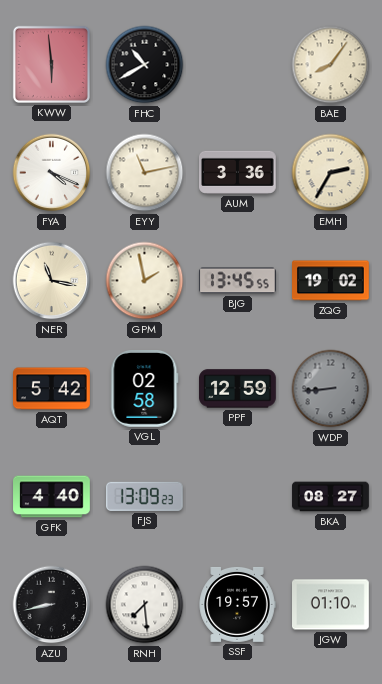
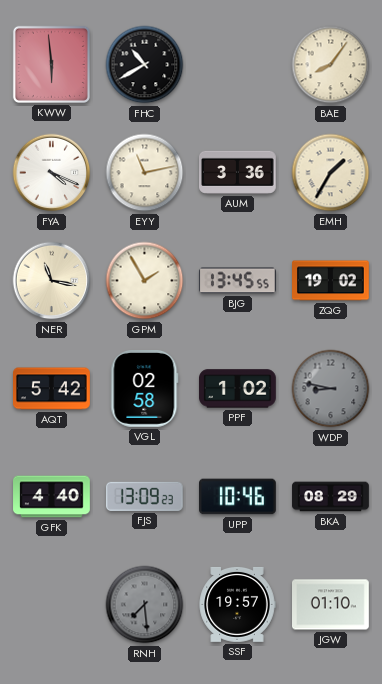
EMH: 2:35 -> 1:35
GPM: 1:58 -> 1:55
PPF: 12:59 -> 1:02
WDP: 8:44 -> 8:47
UPP: none -> 10:46
BKA: 08:27 -> 08:29
AZU: 8:43 -> none
RNH dial: white -> grey
